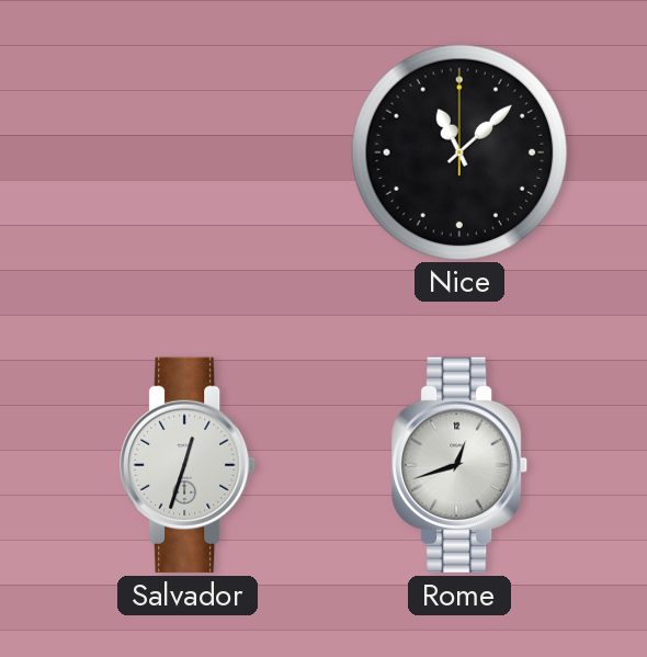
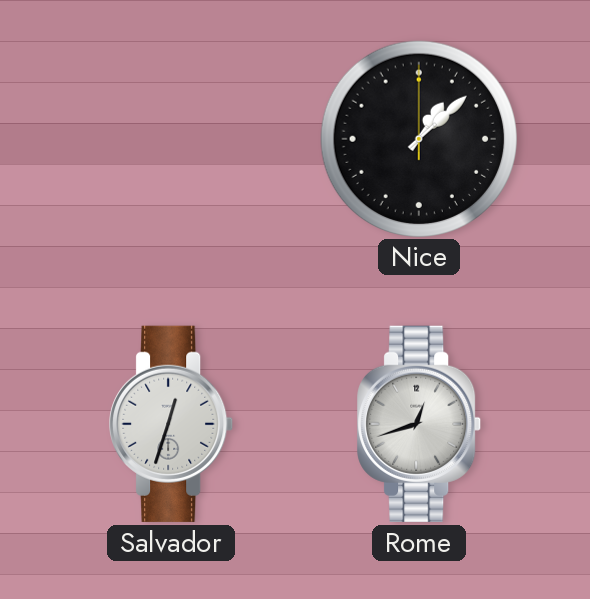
Nice: 11:08 -> 1:08
